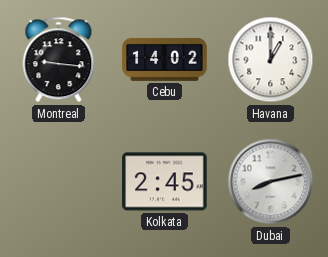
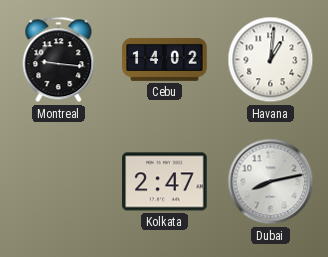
Havana: 1:00 -> 1:01
Kolkata: 2:45 -> 2:47
